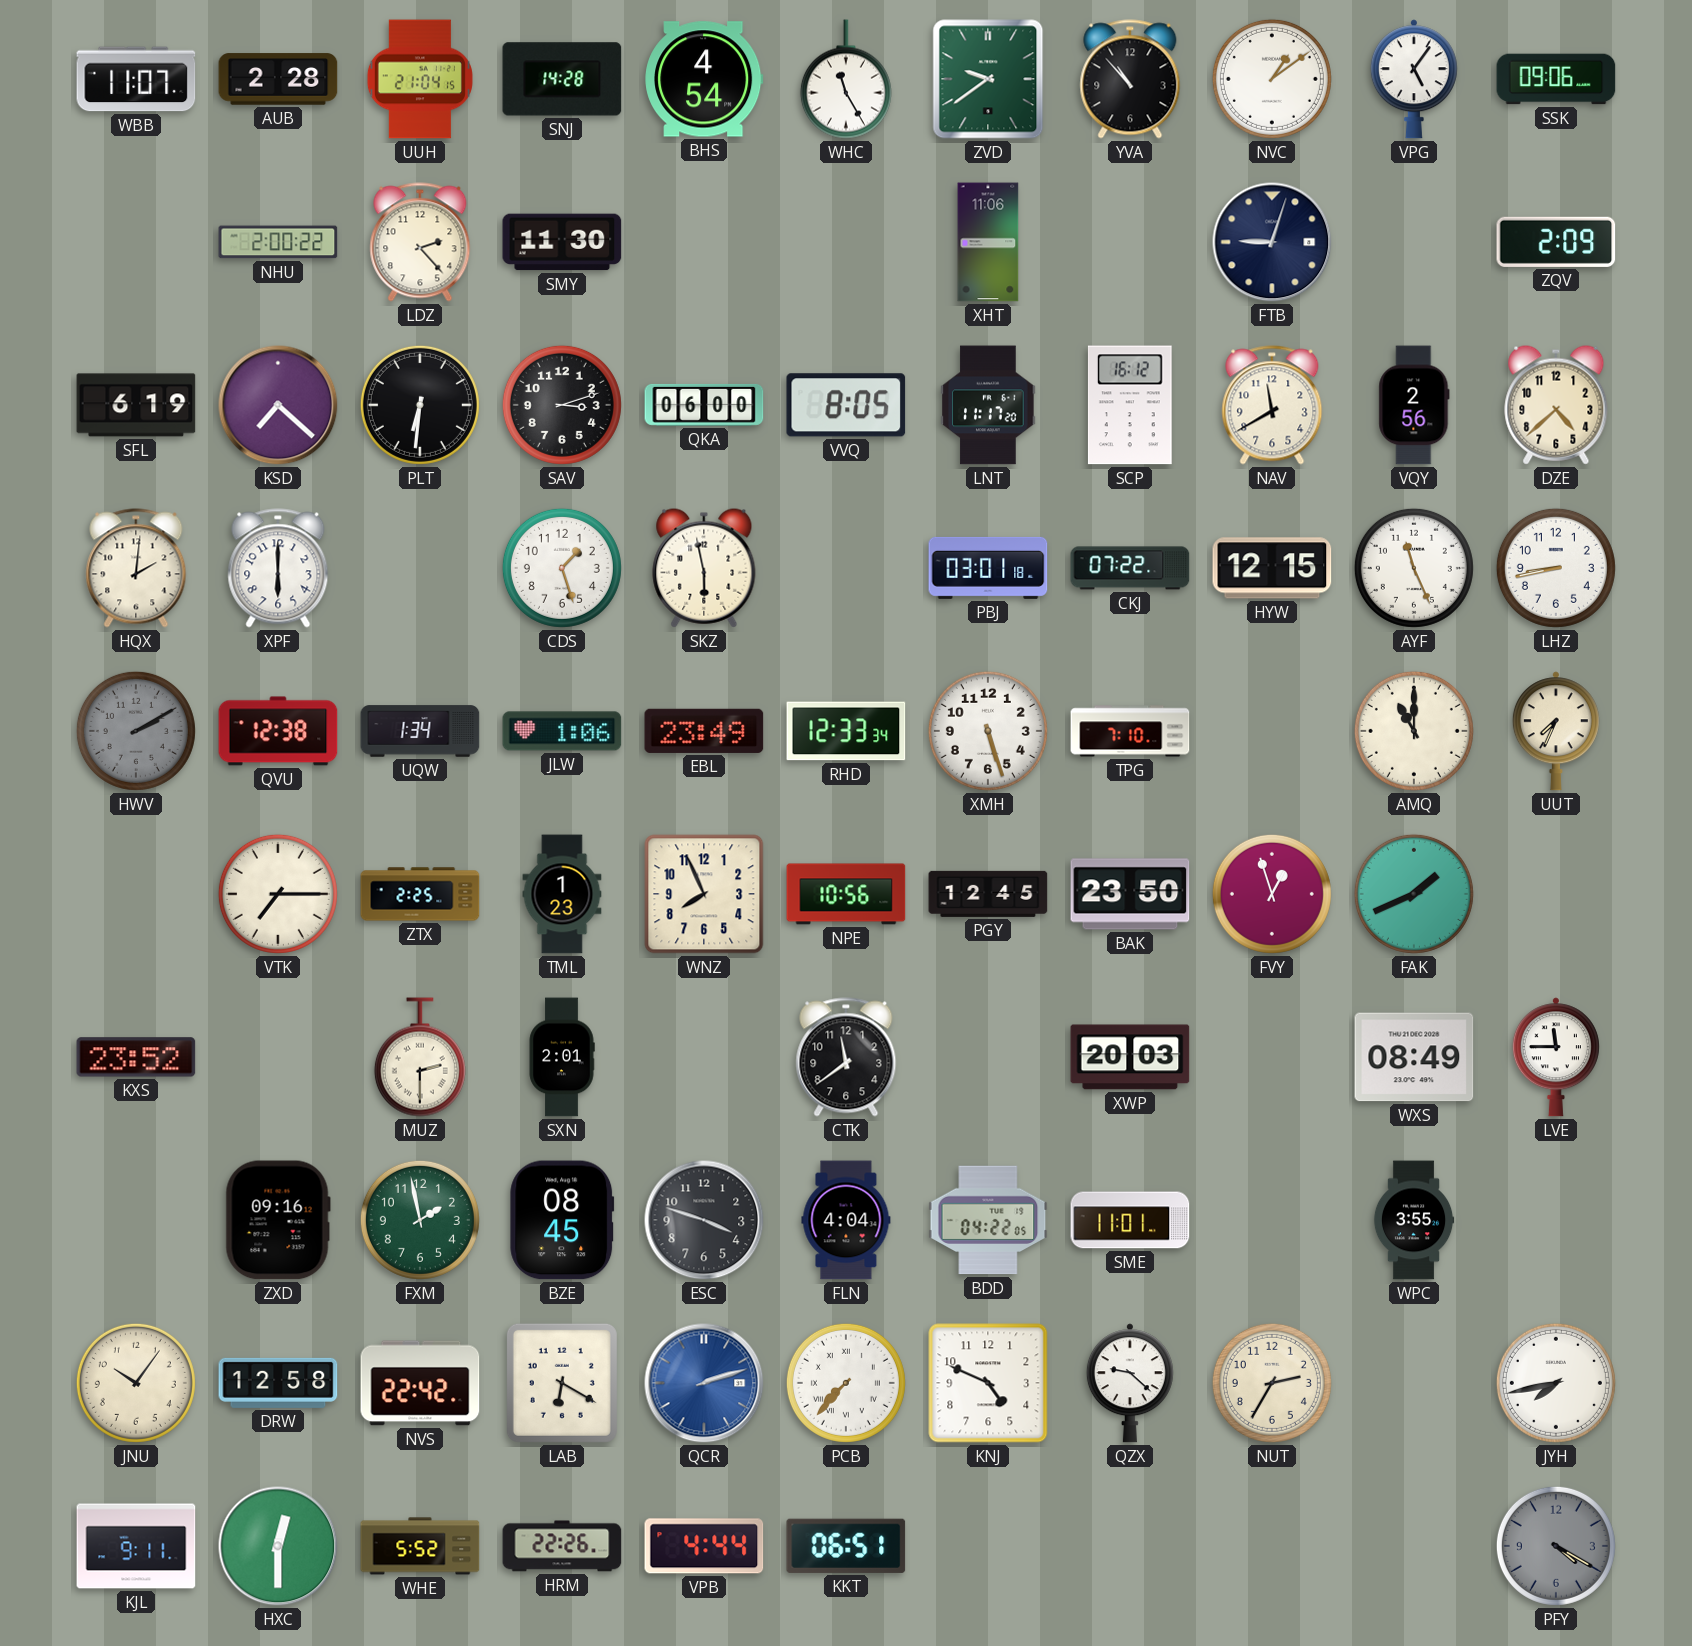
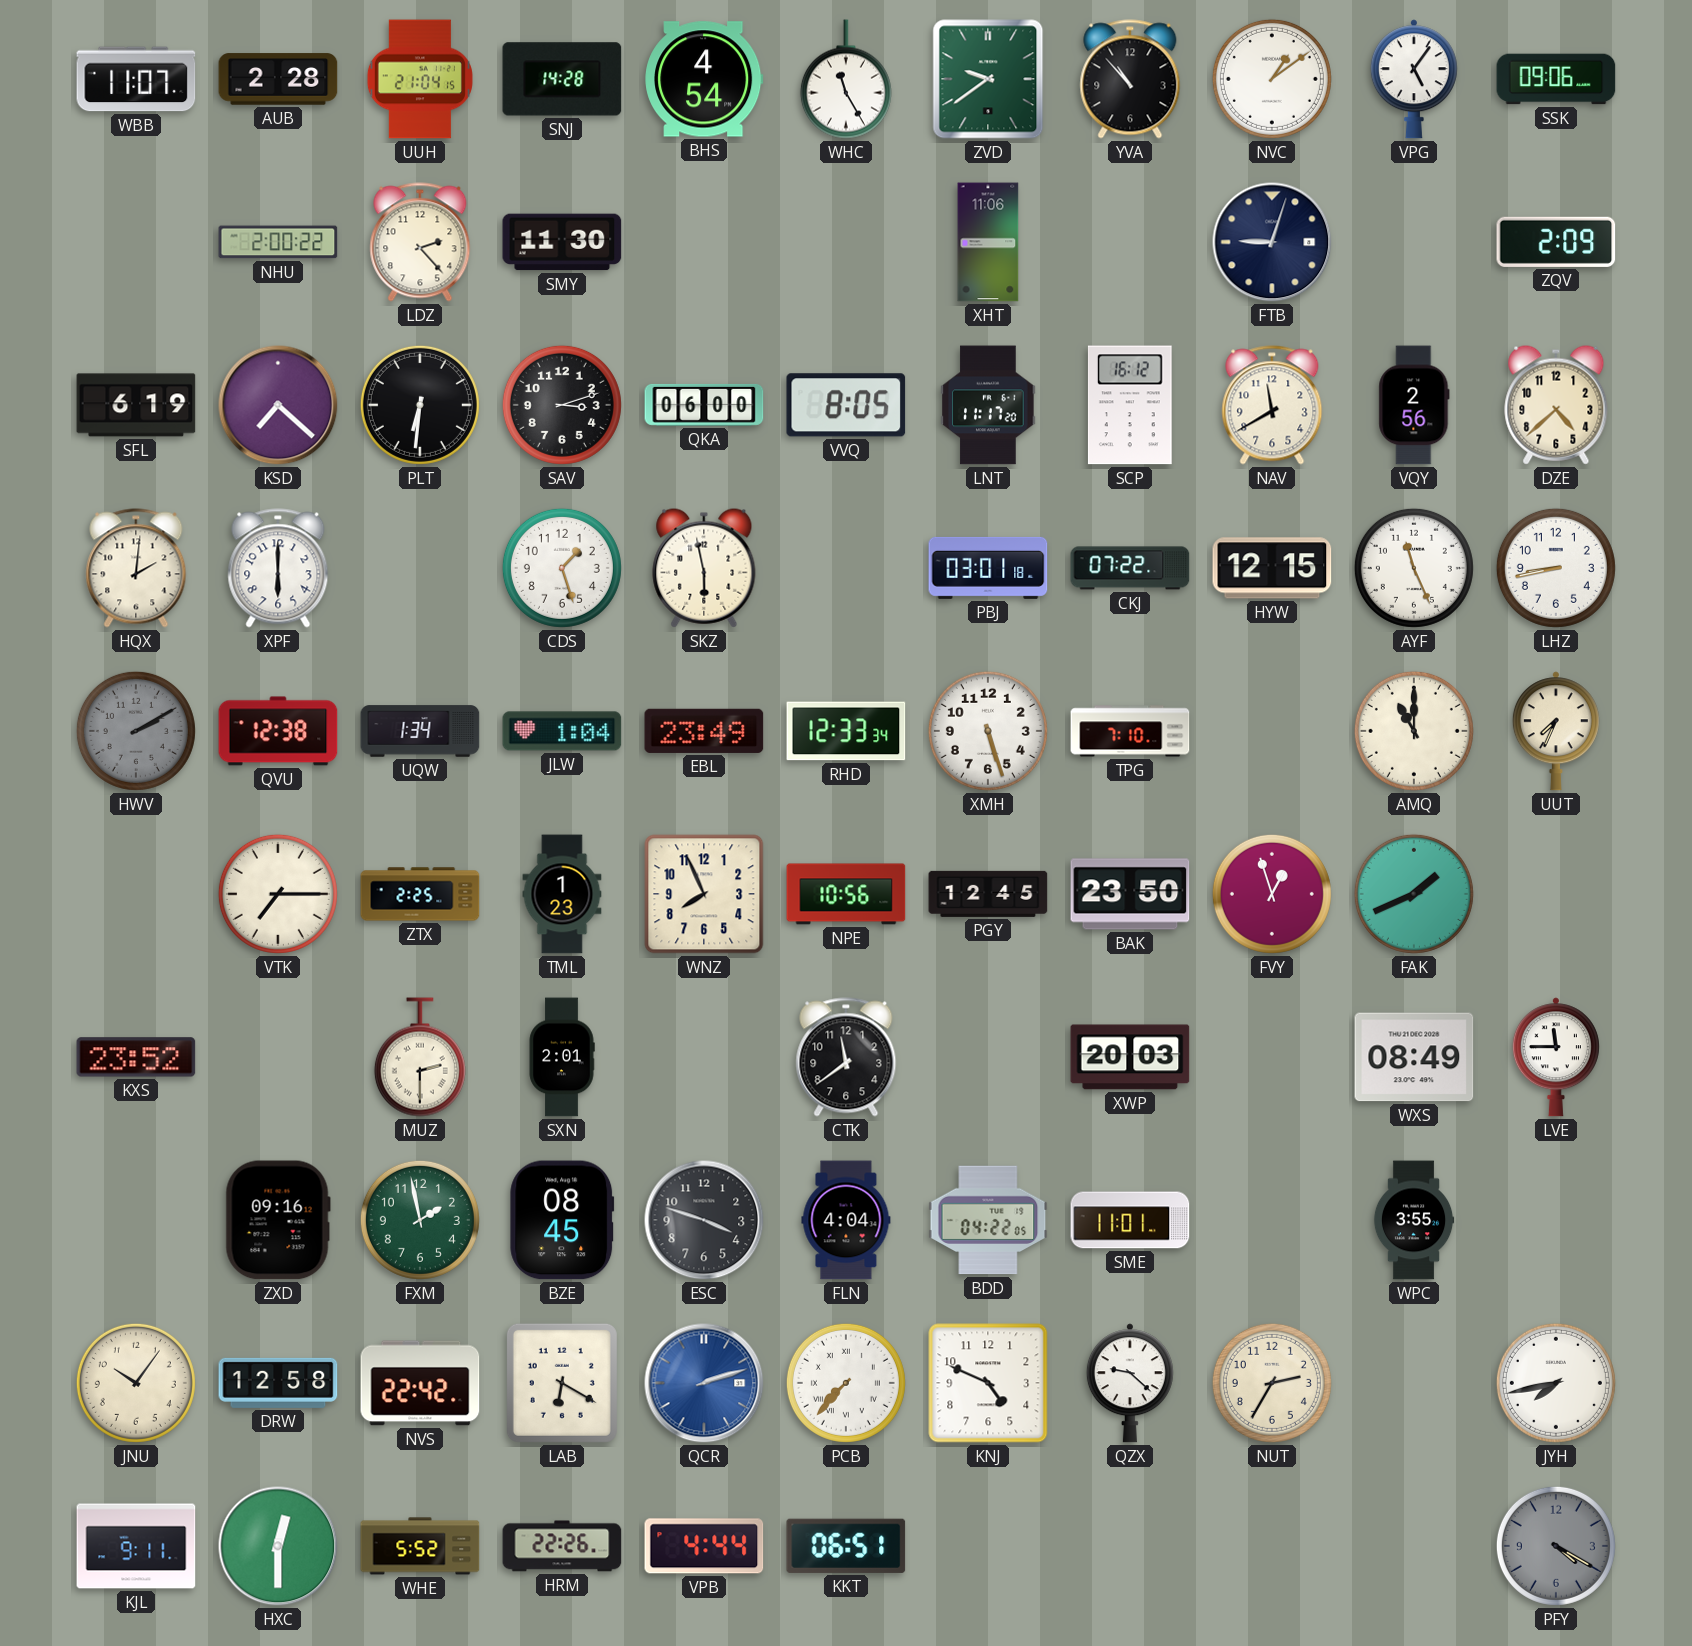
JLW: 1:06 -> 1:04
